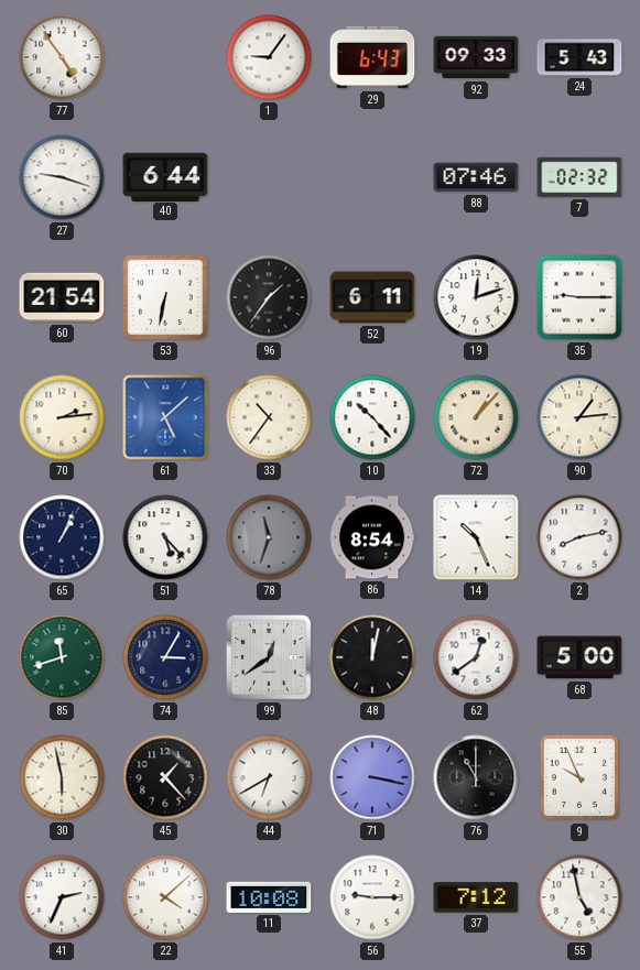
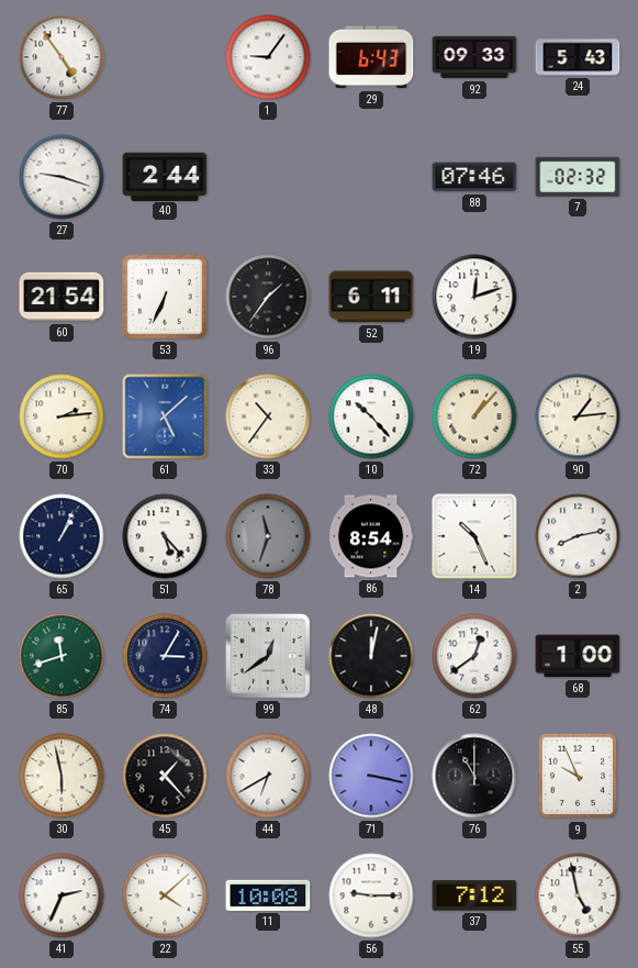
40: 6:44 -> 2:44
53: 6:32 -> 6:34
35: 9:15 -> none
68: 5:00 -> 1:00
